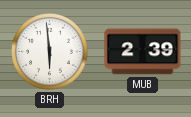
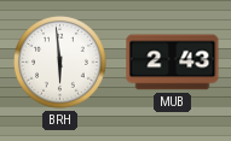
MUB: 2:39 -> 2:43
